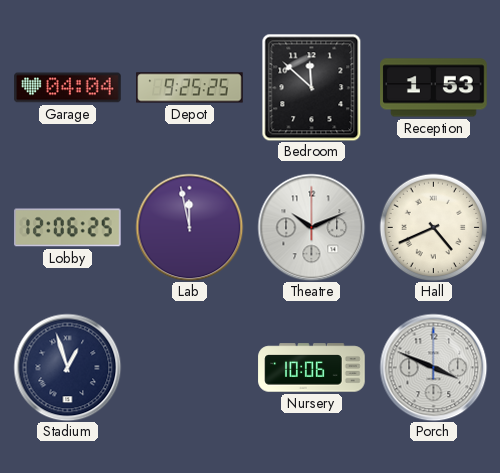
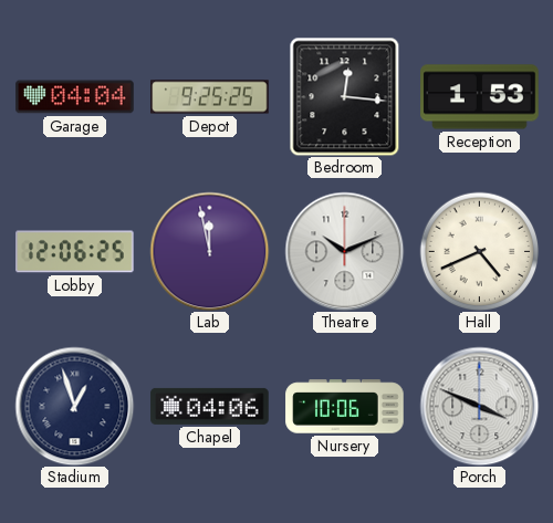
Bedroom: 11:52 -> 12:16
Chapel: none -> 04:06
